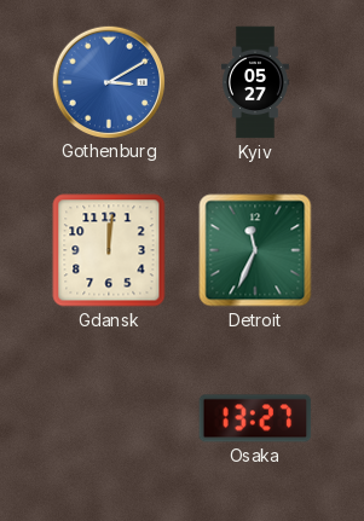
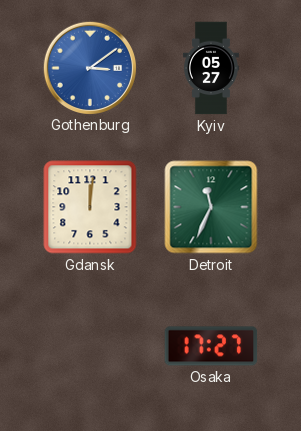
Gothenburg: 3:10 -> 3:09
Osaka: 13:27 -> 17:27
